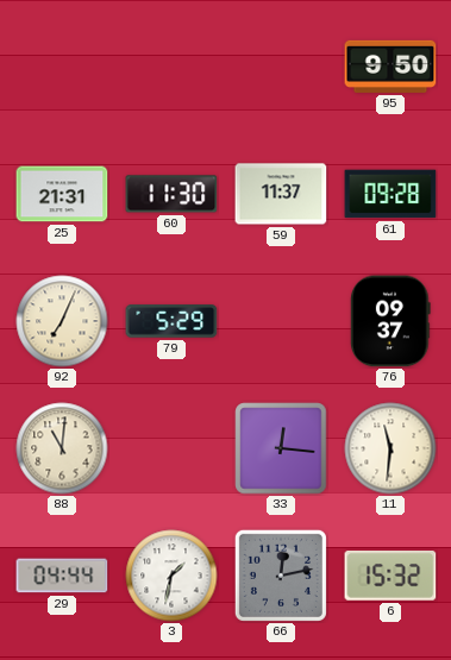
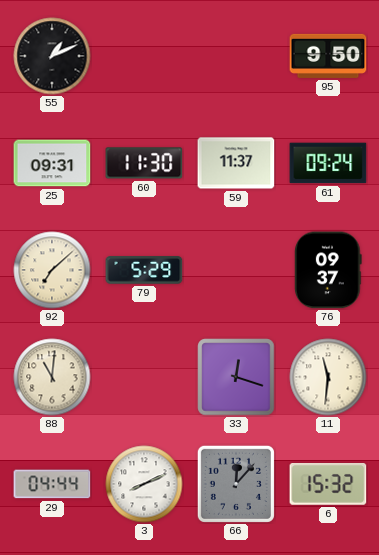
55: none -> 1:11
25: 21:31 -> 09:31
61: 09:28 -> 09:24
92: 7:04 -> 7:08
33: 12:16 -> 12:18
3: 1:32 -> 8:11
66: 12:13 -> 12:07
